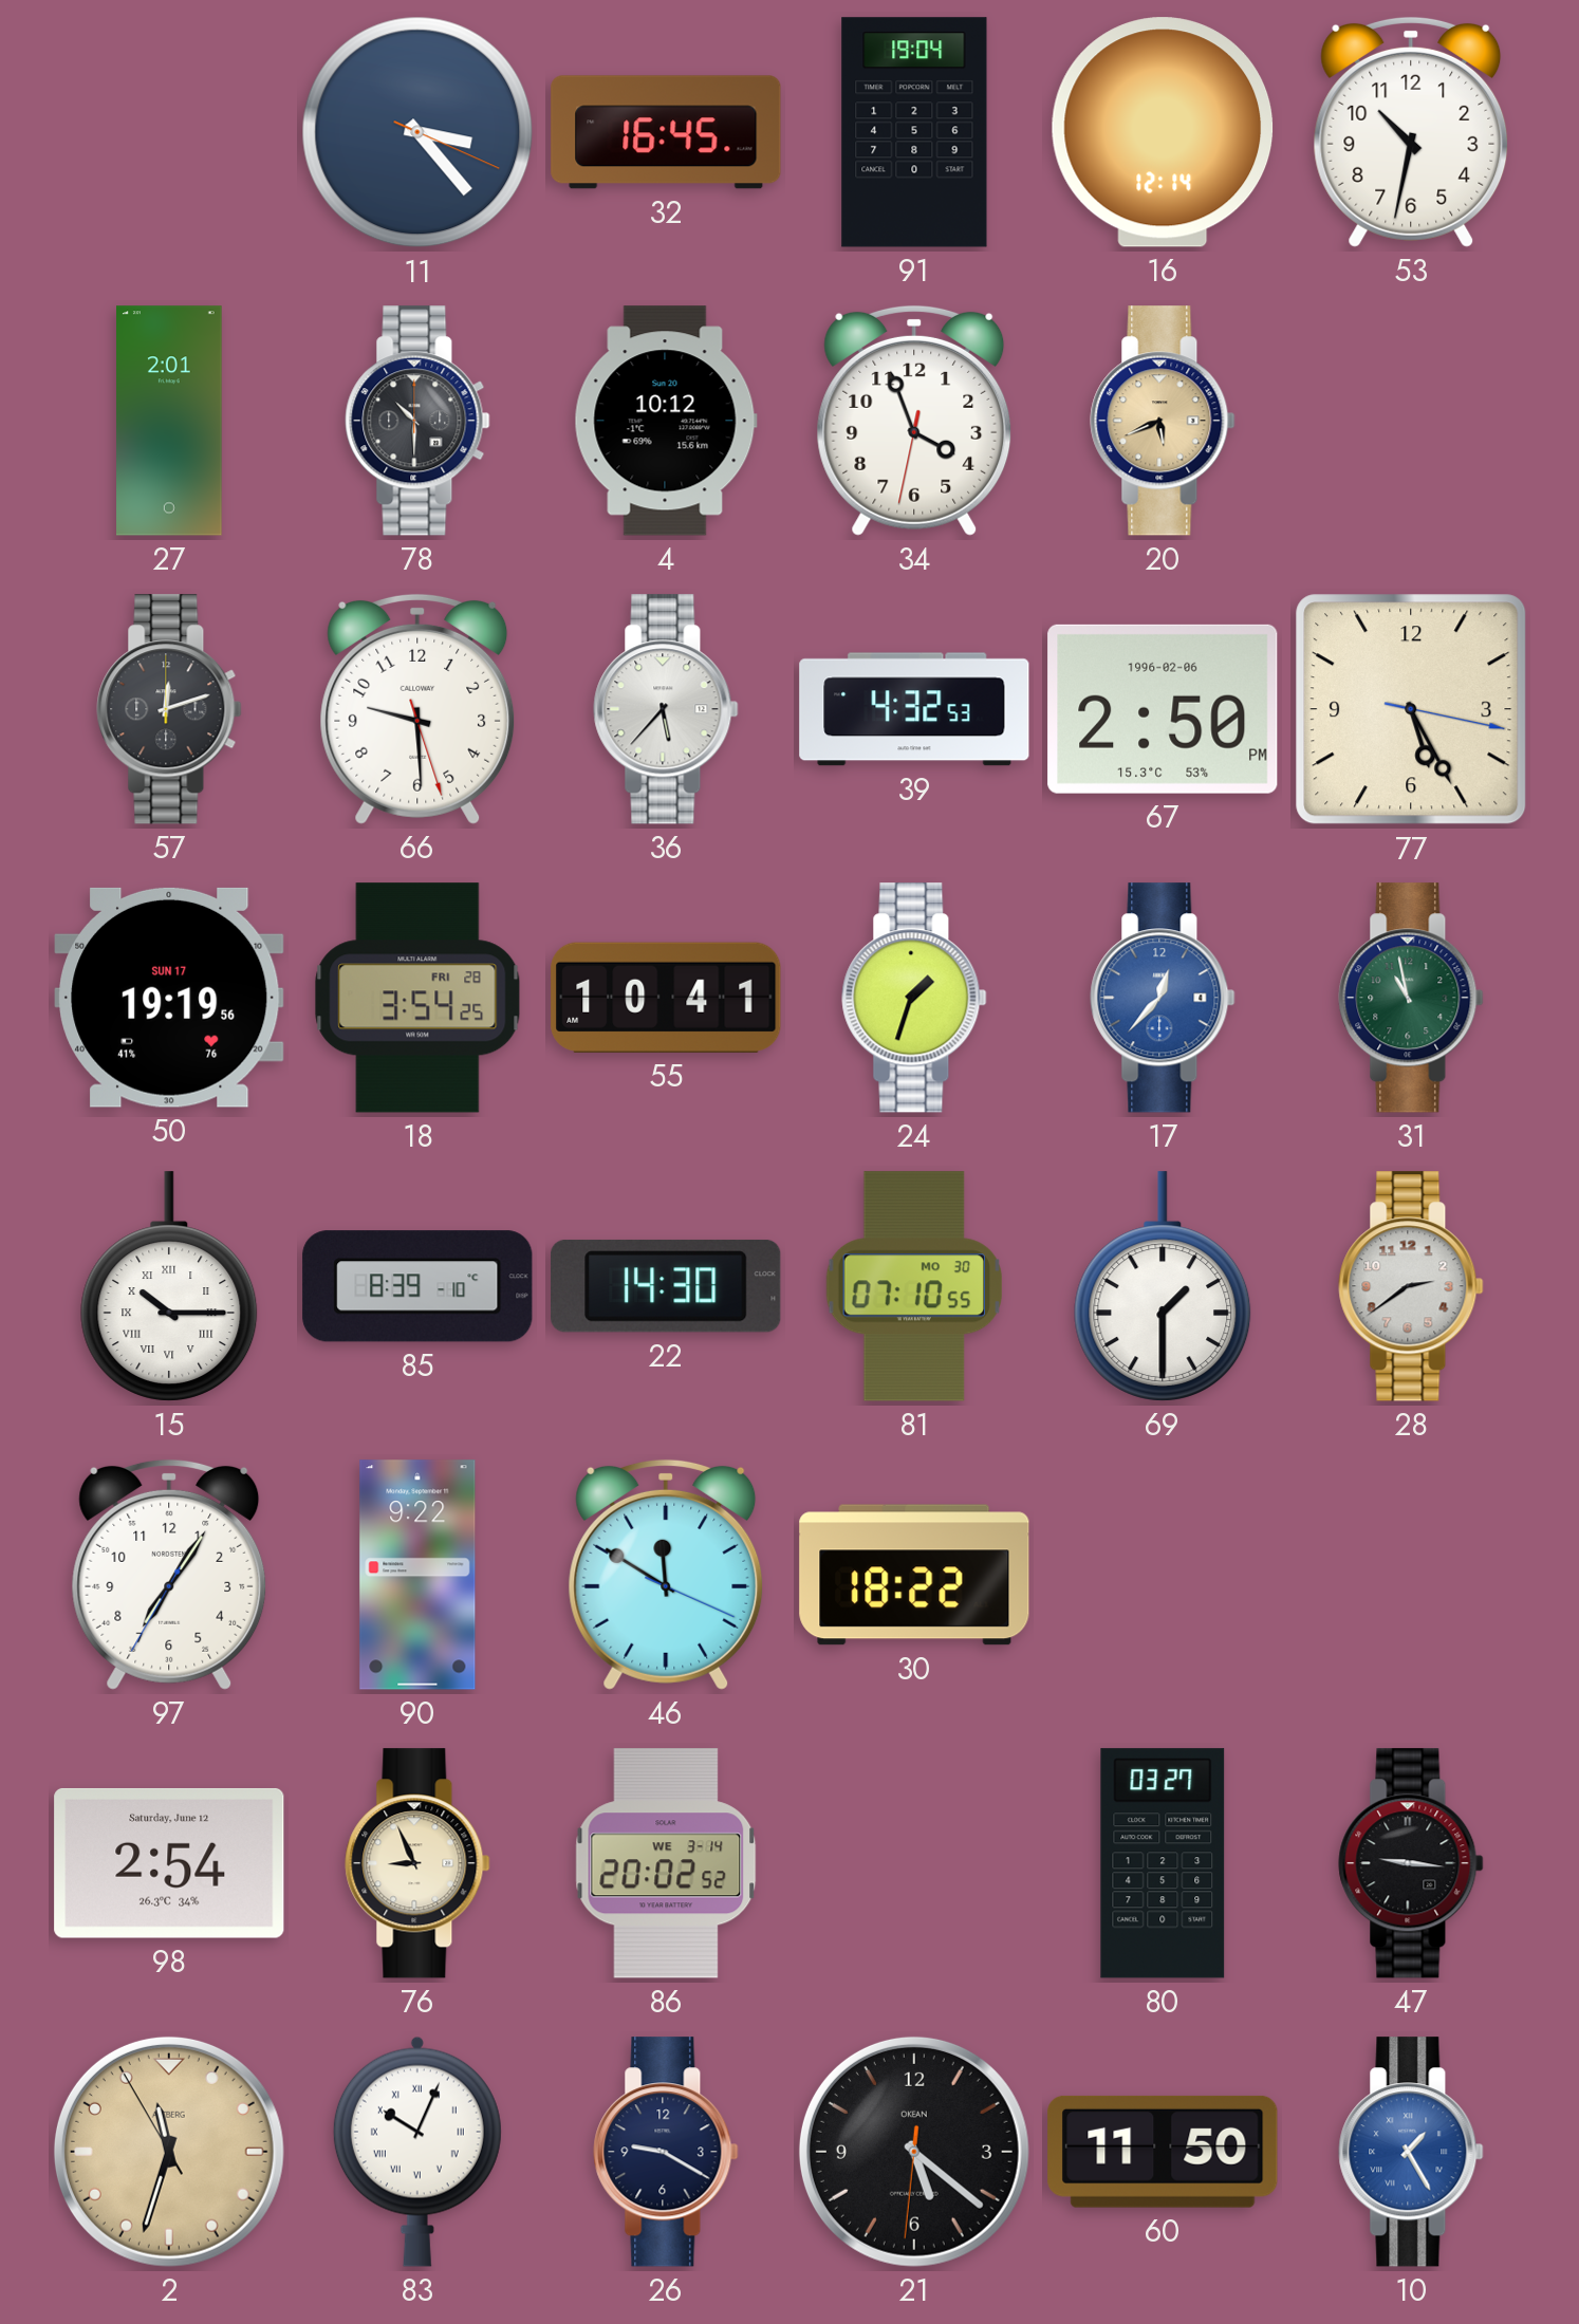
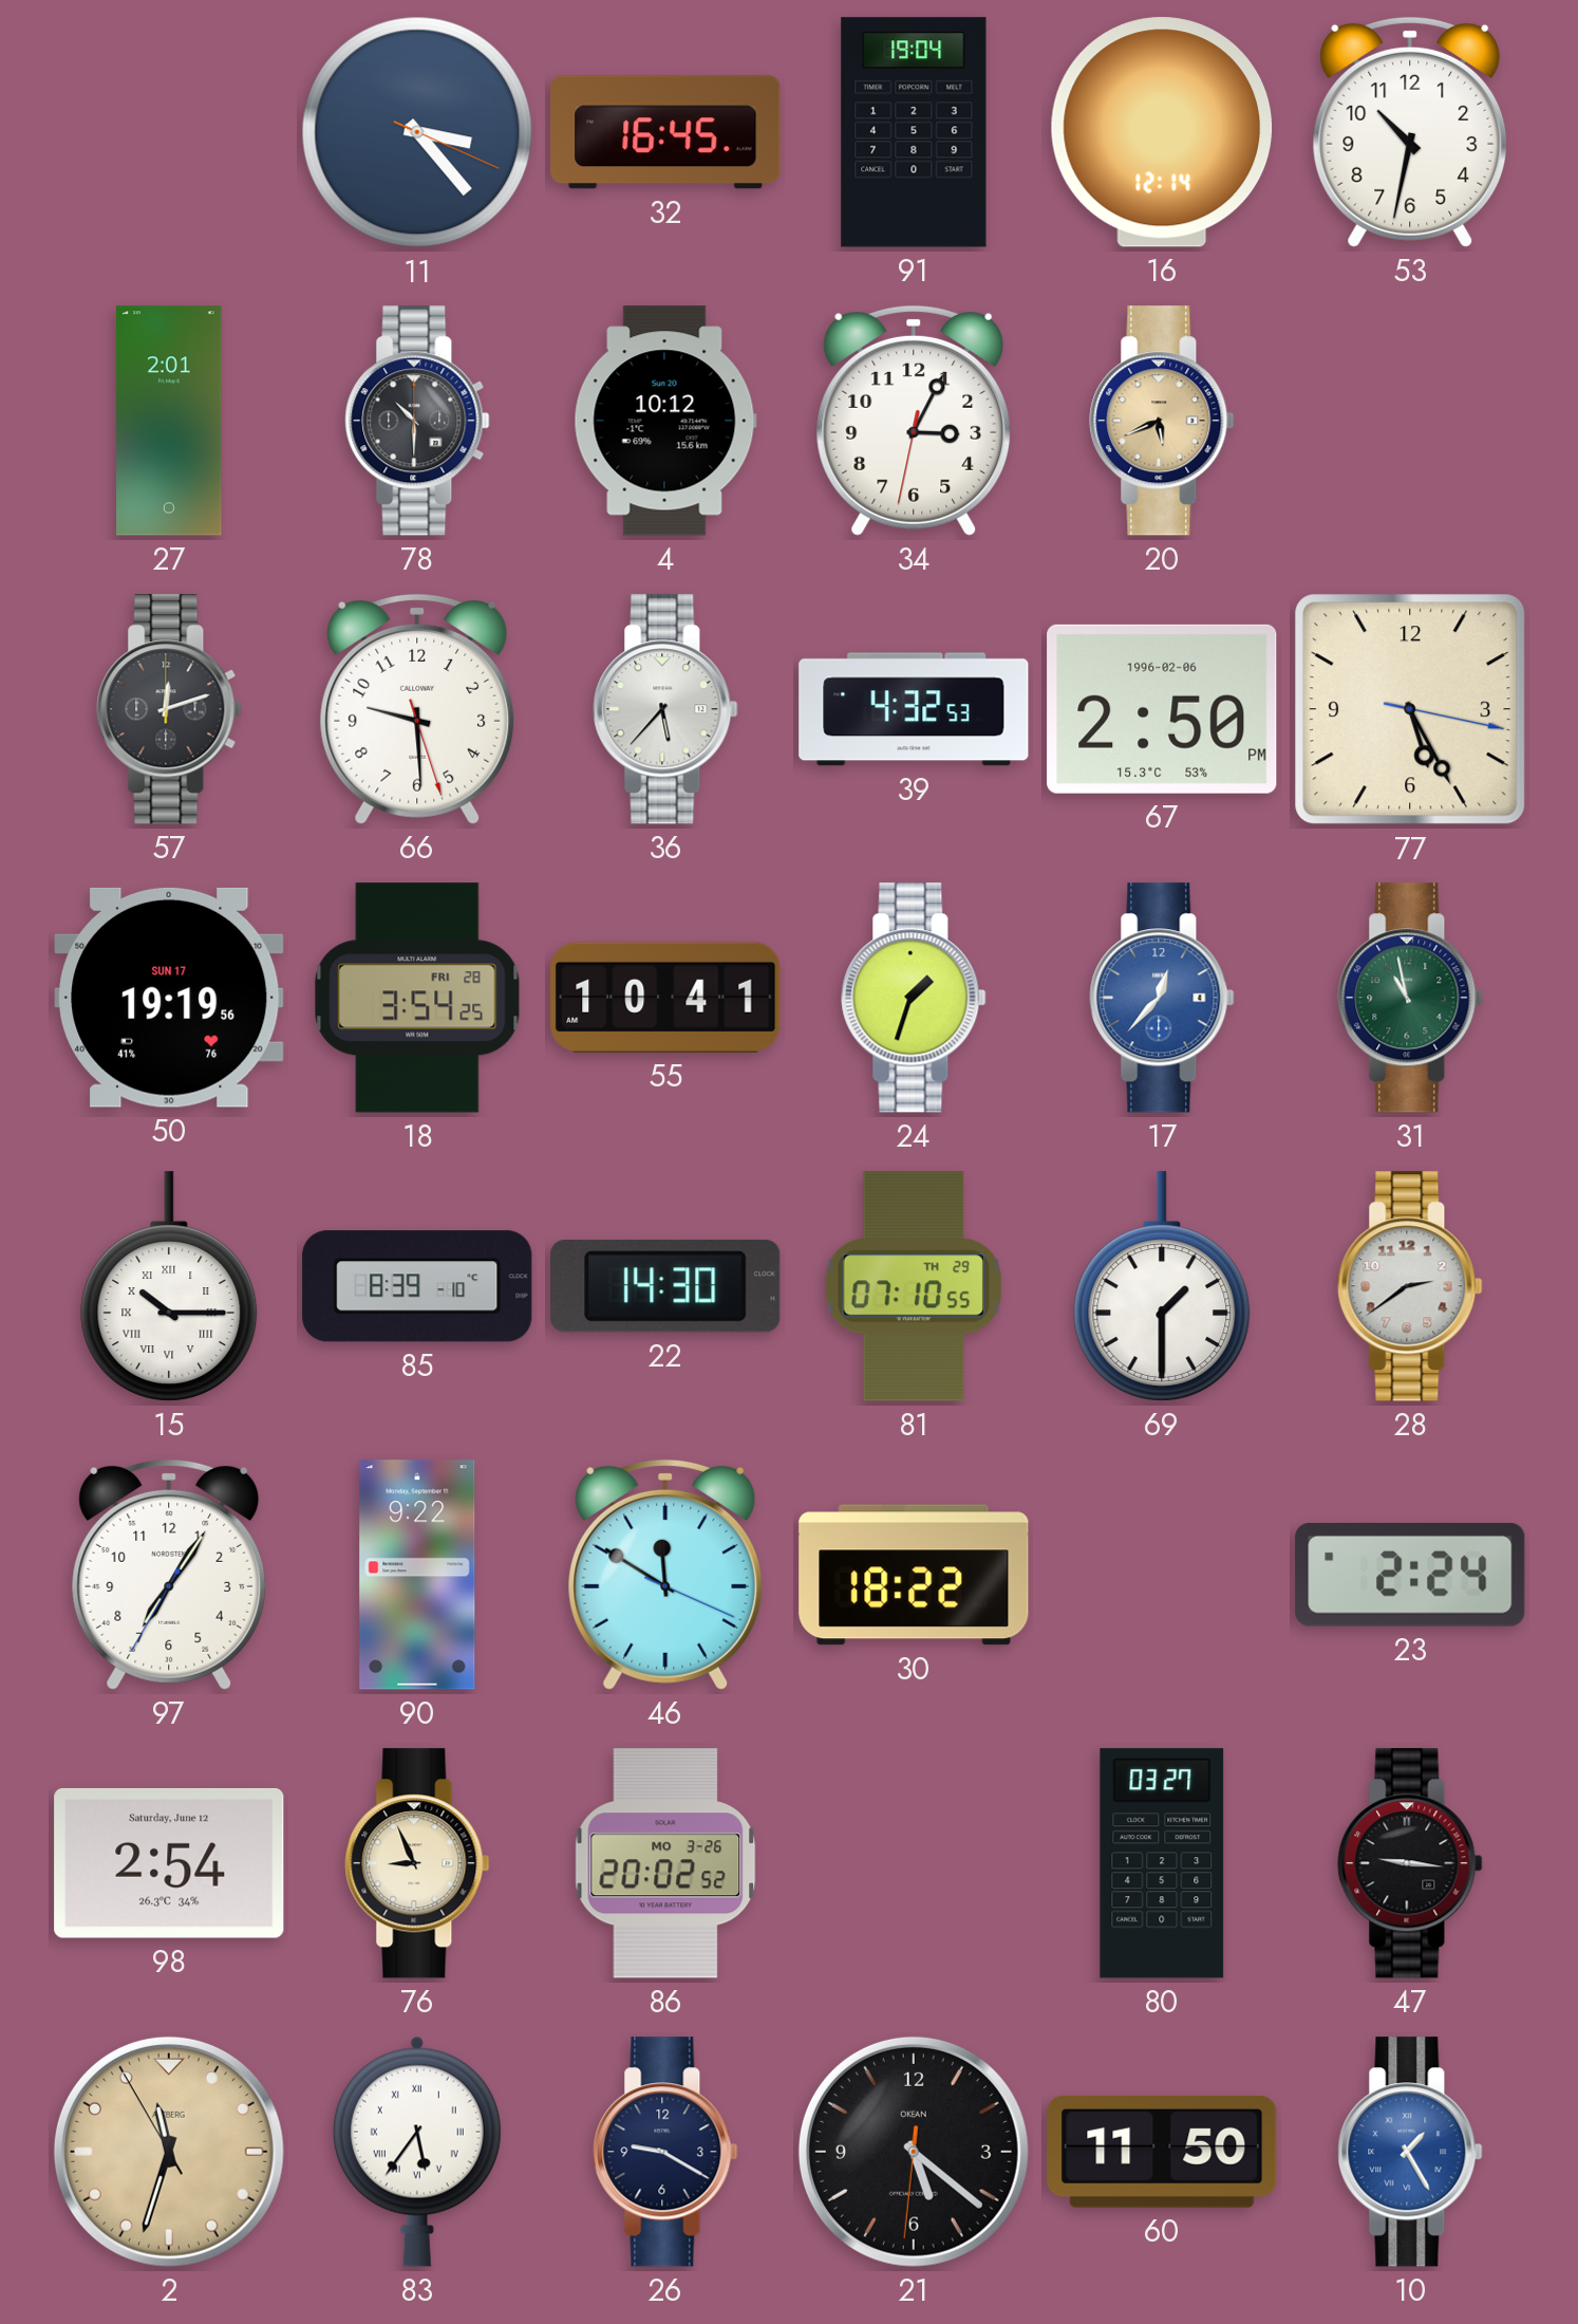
34: 3:56 -> 3:04
81 date: MO 30 -> TH 29
23: none -> 2:24
86 date: WE 3-14 -> MO 3-26
83: 10:04 -> 5:36
